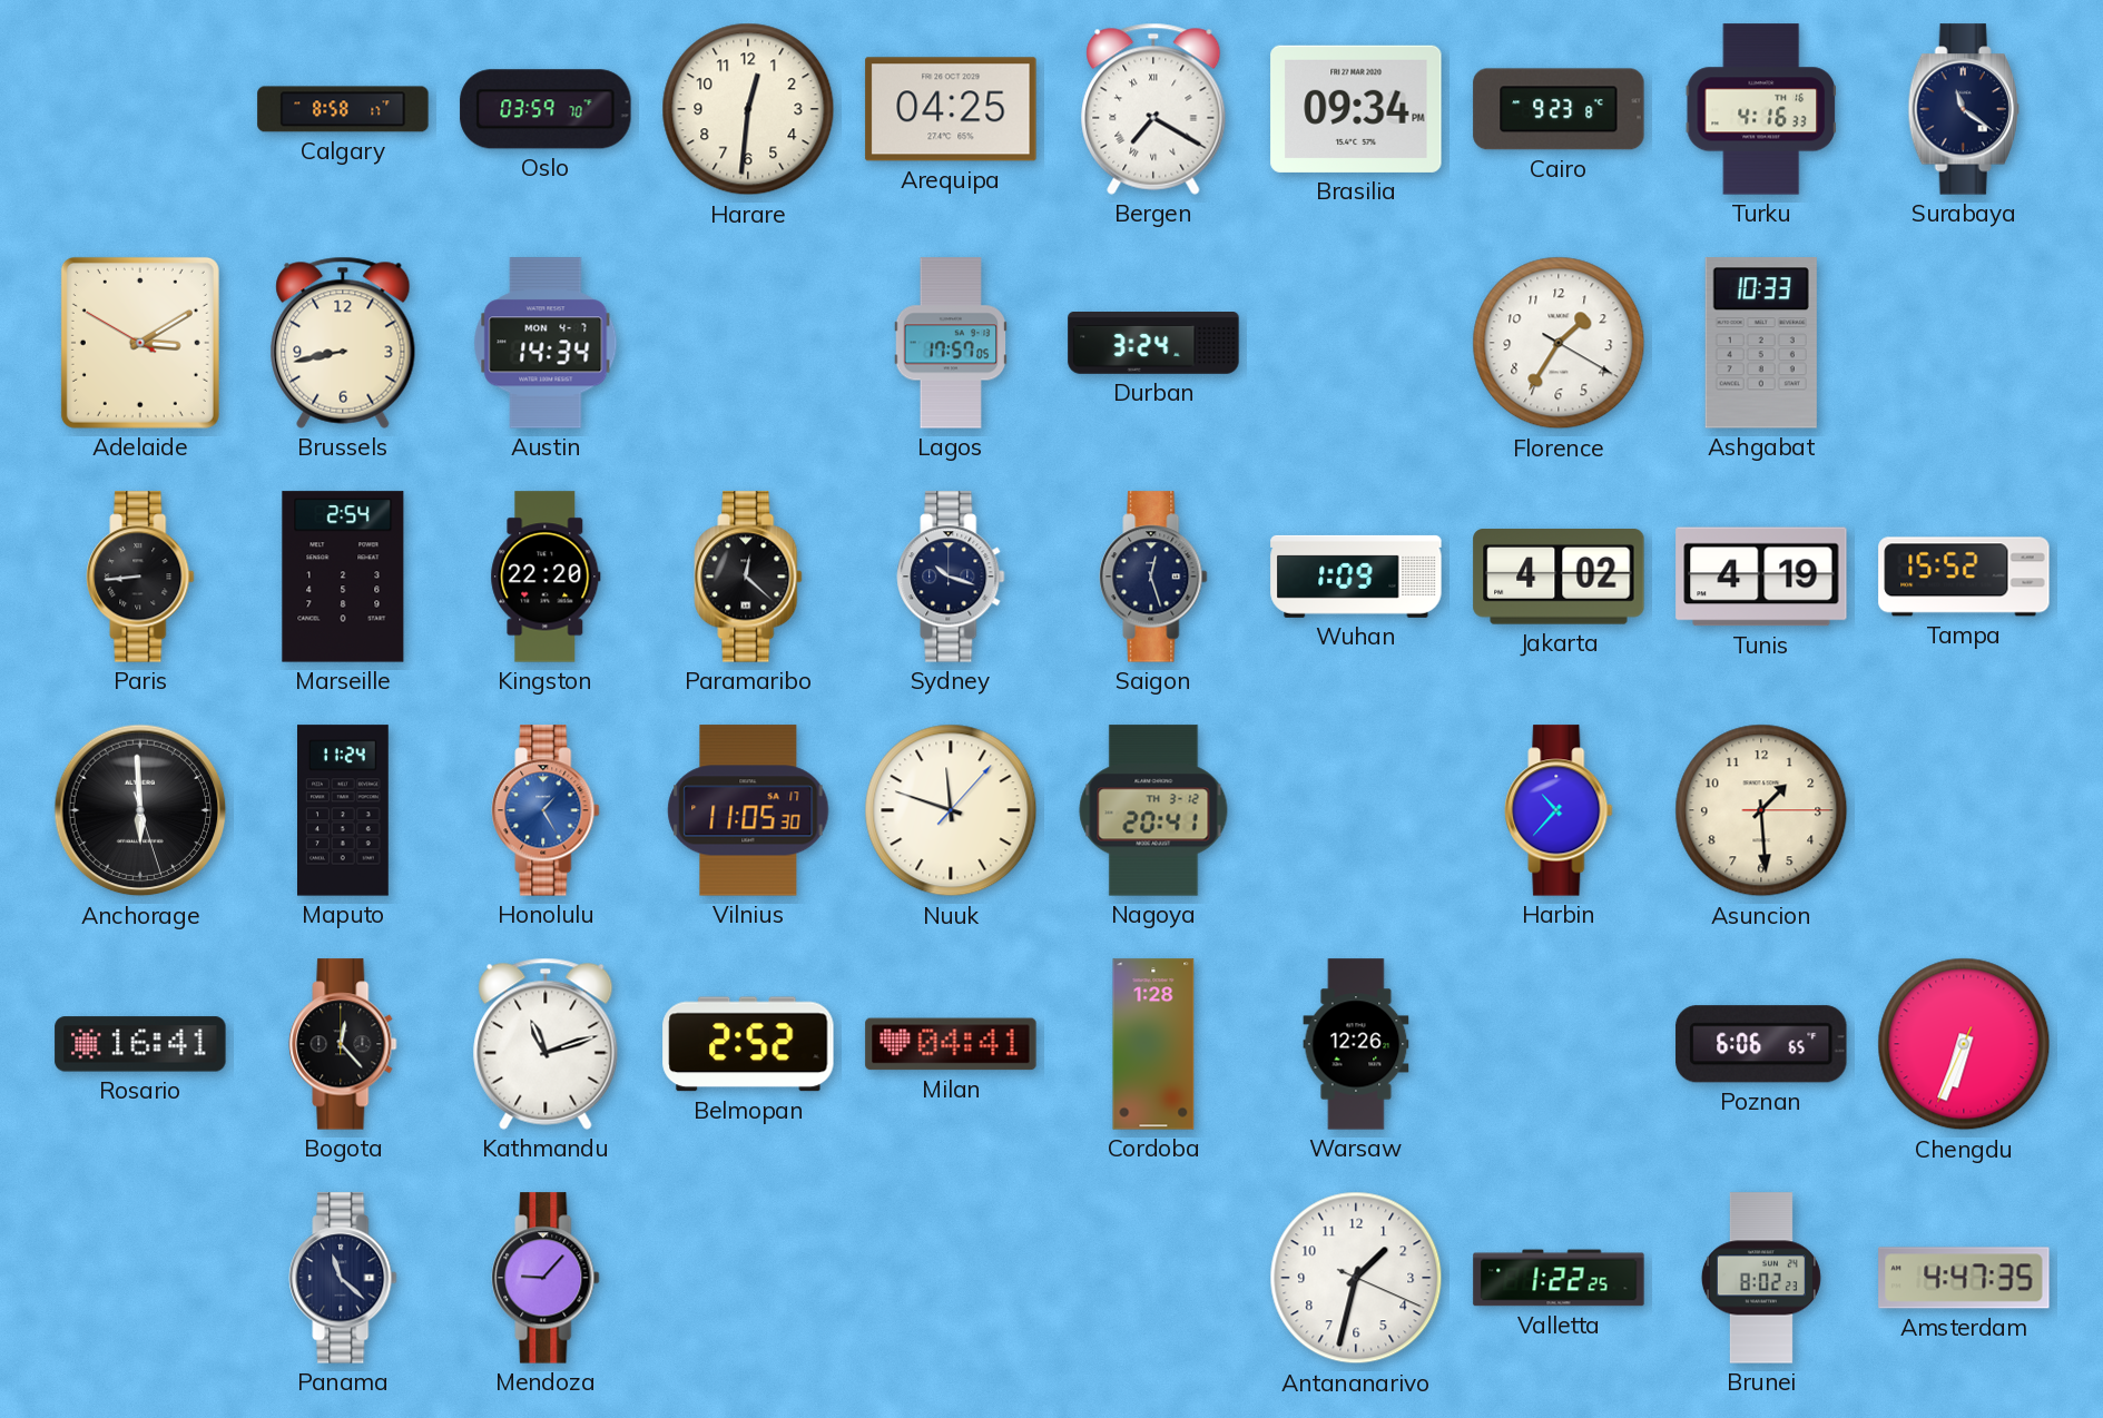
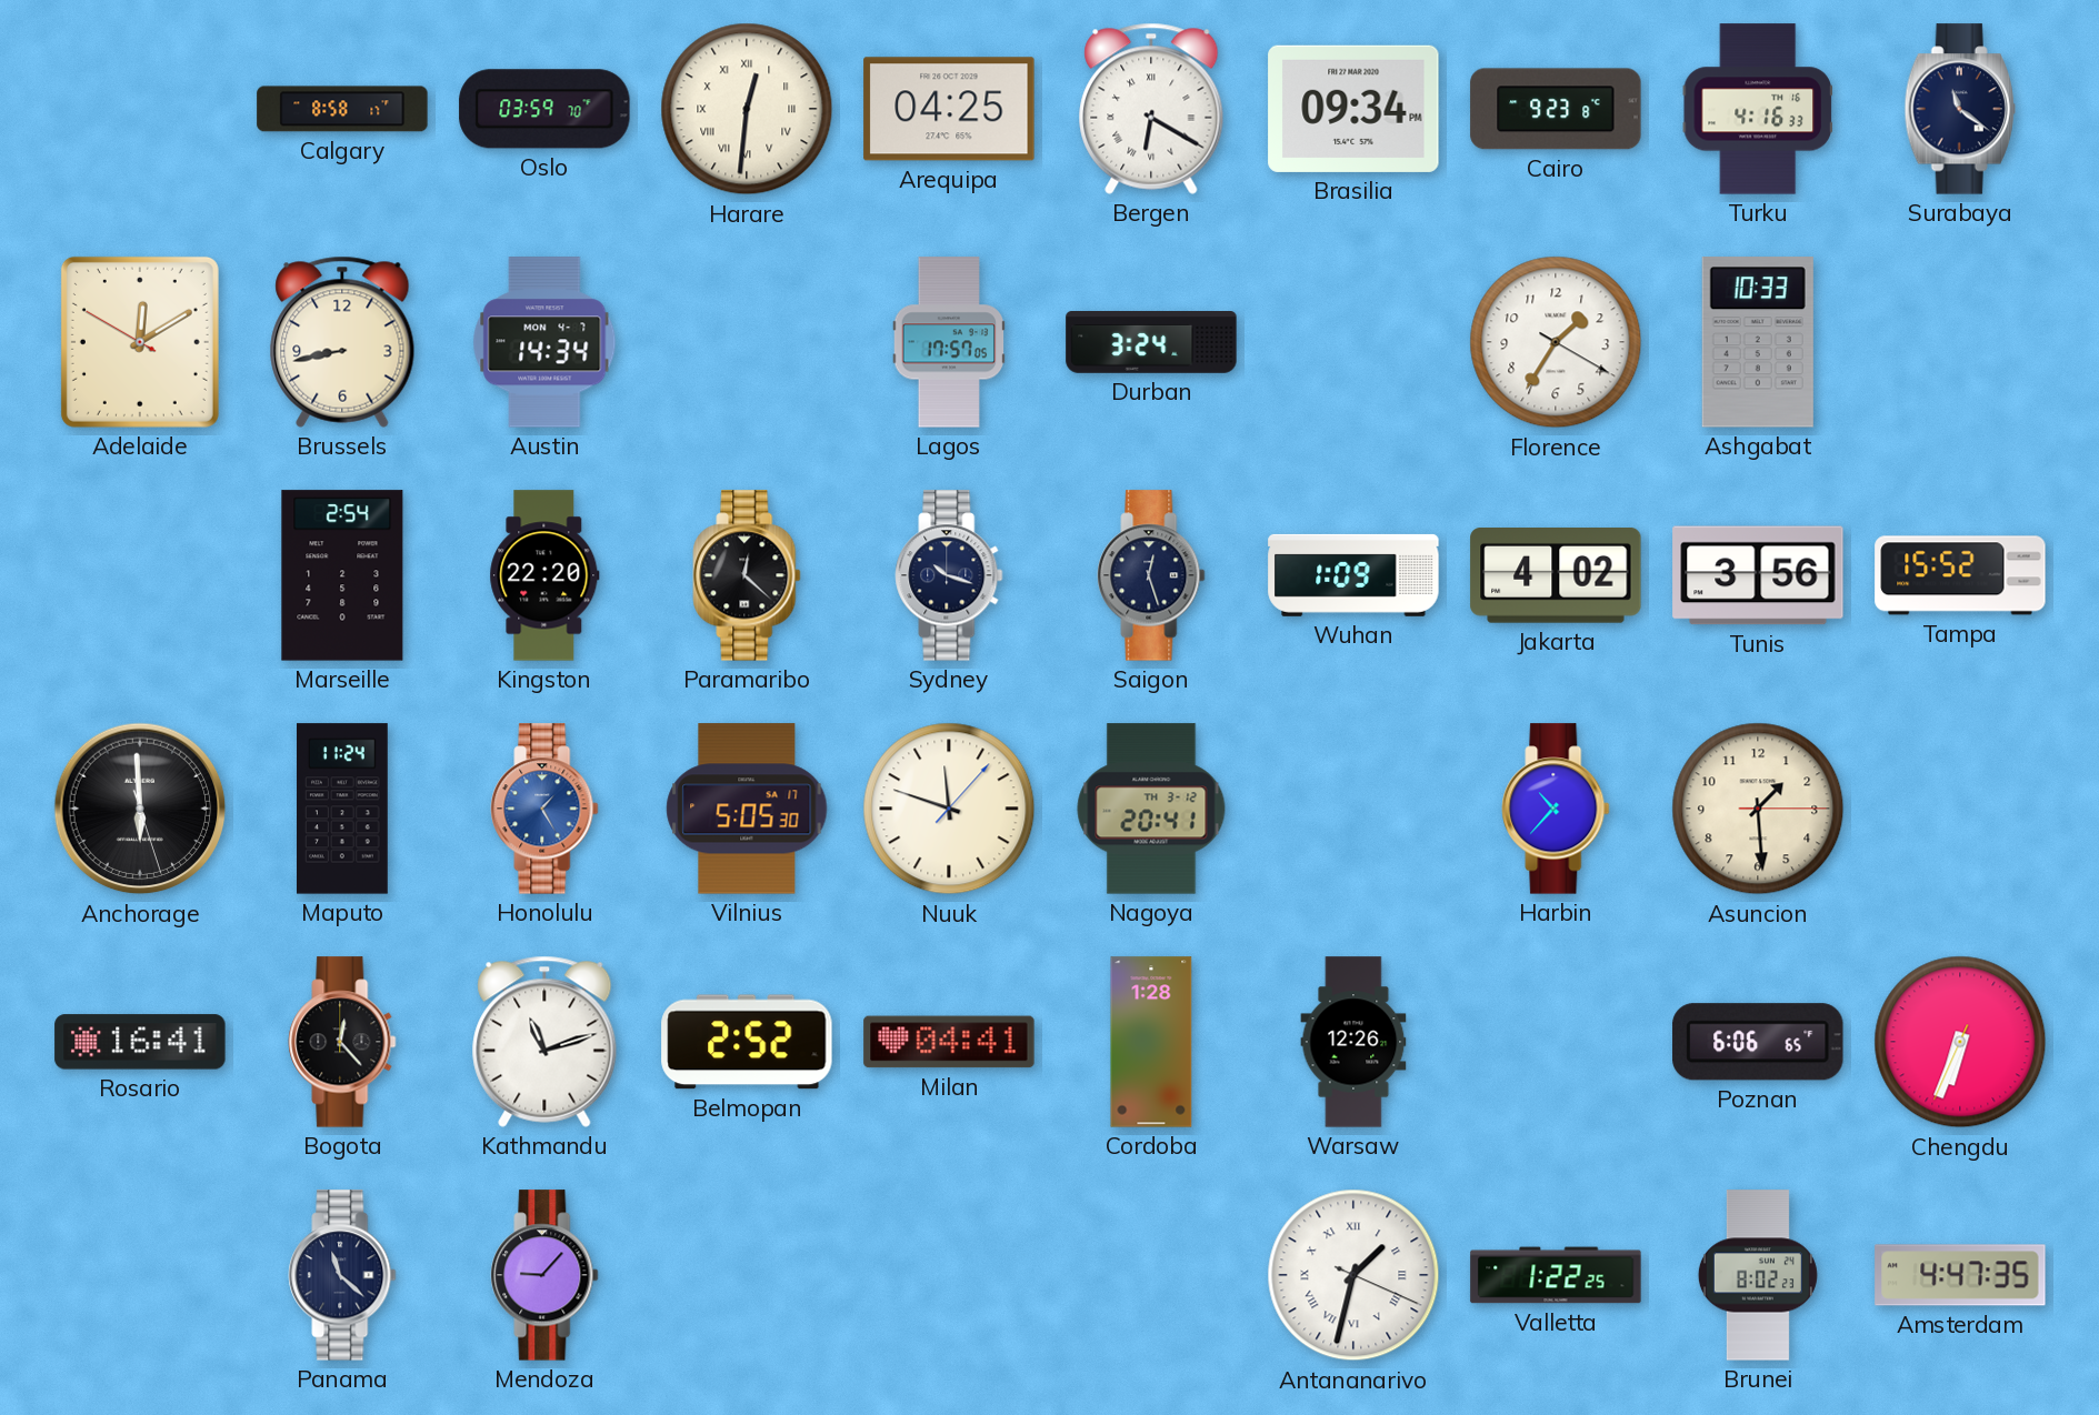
Harare numerals: Arabic -> Roman
Bergen: 7:20 -> 6:20
Adelaide: 3:09 -> 12:09
Paris: 8:44 -> none
Tunis: 4:19 -> 3:56
Vilnius: 11:05 -> 5:05
Antananarivo numerals: Arabic -> Roman
